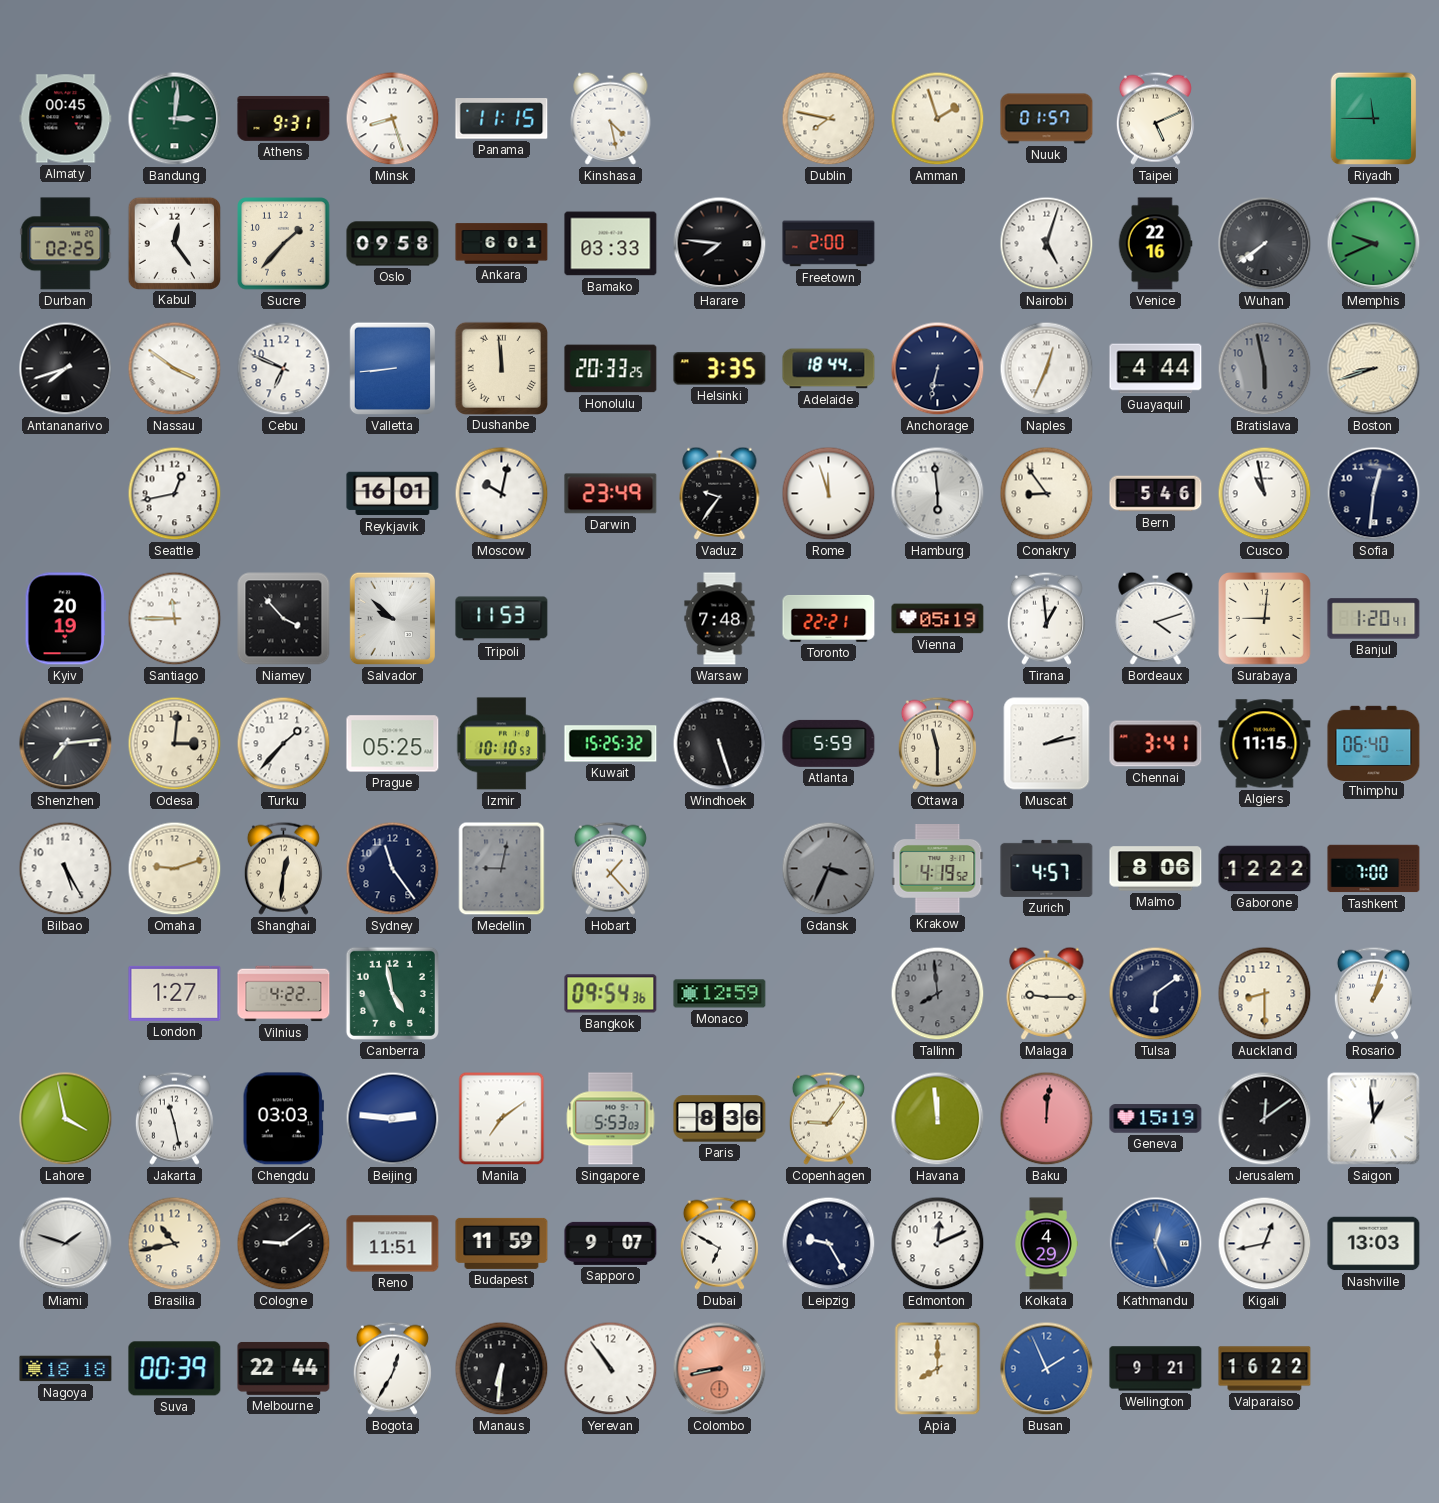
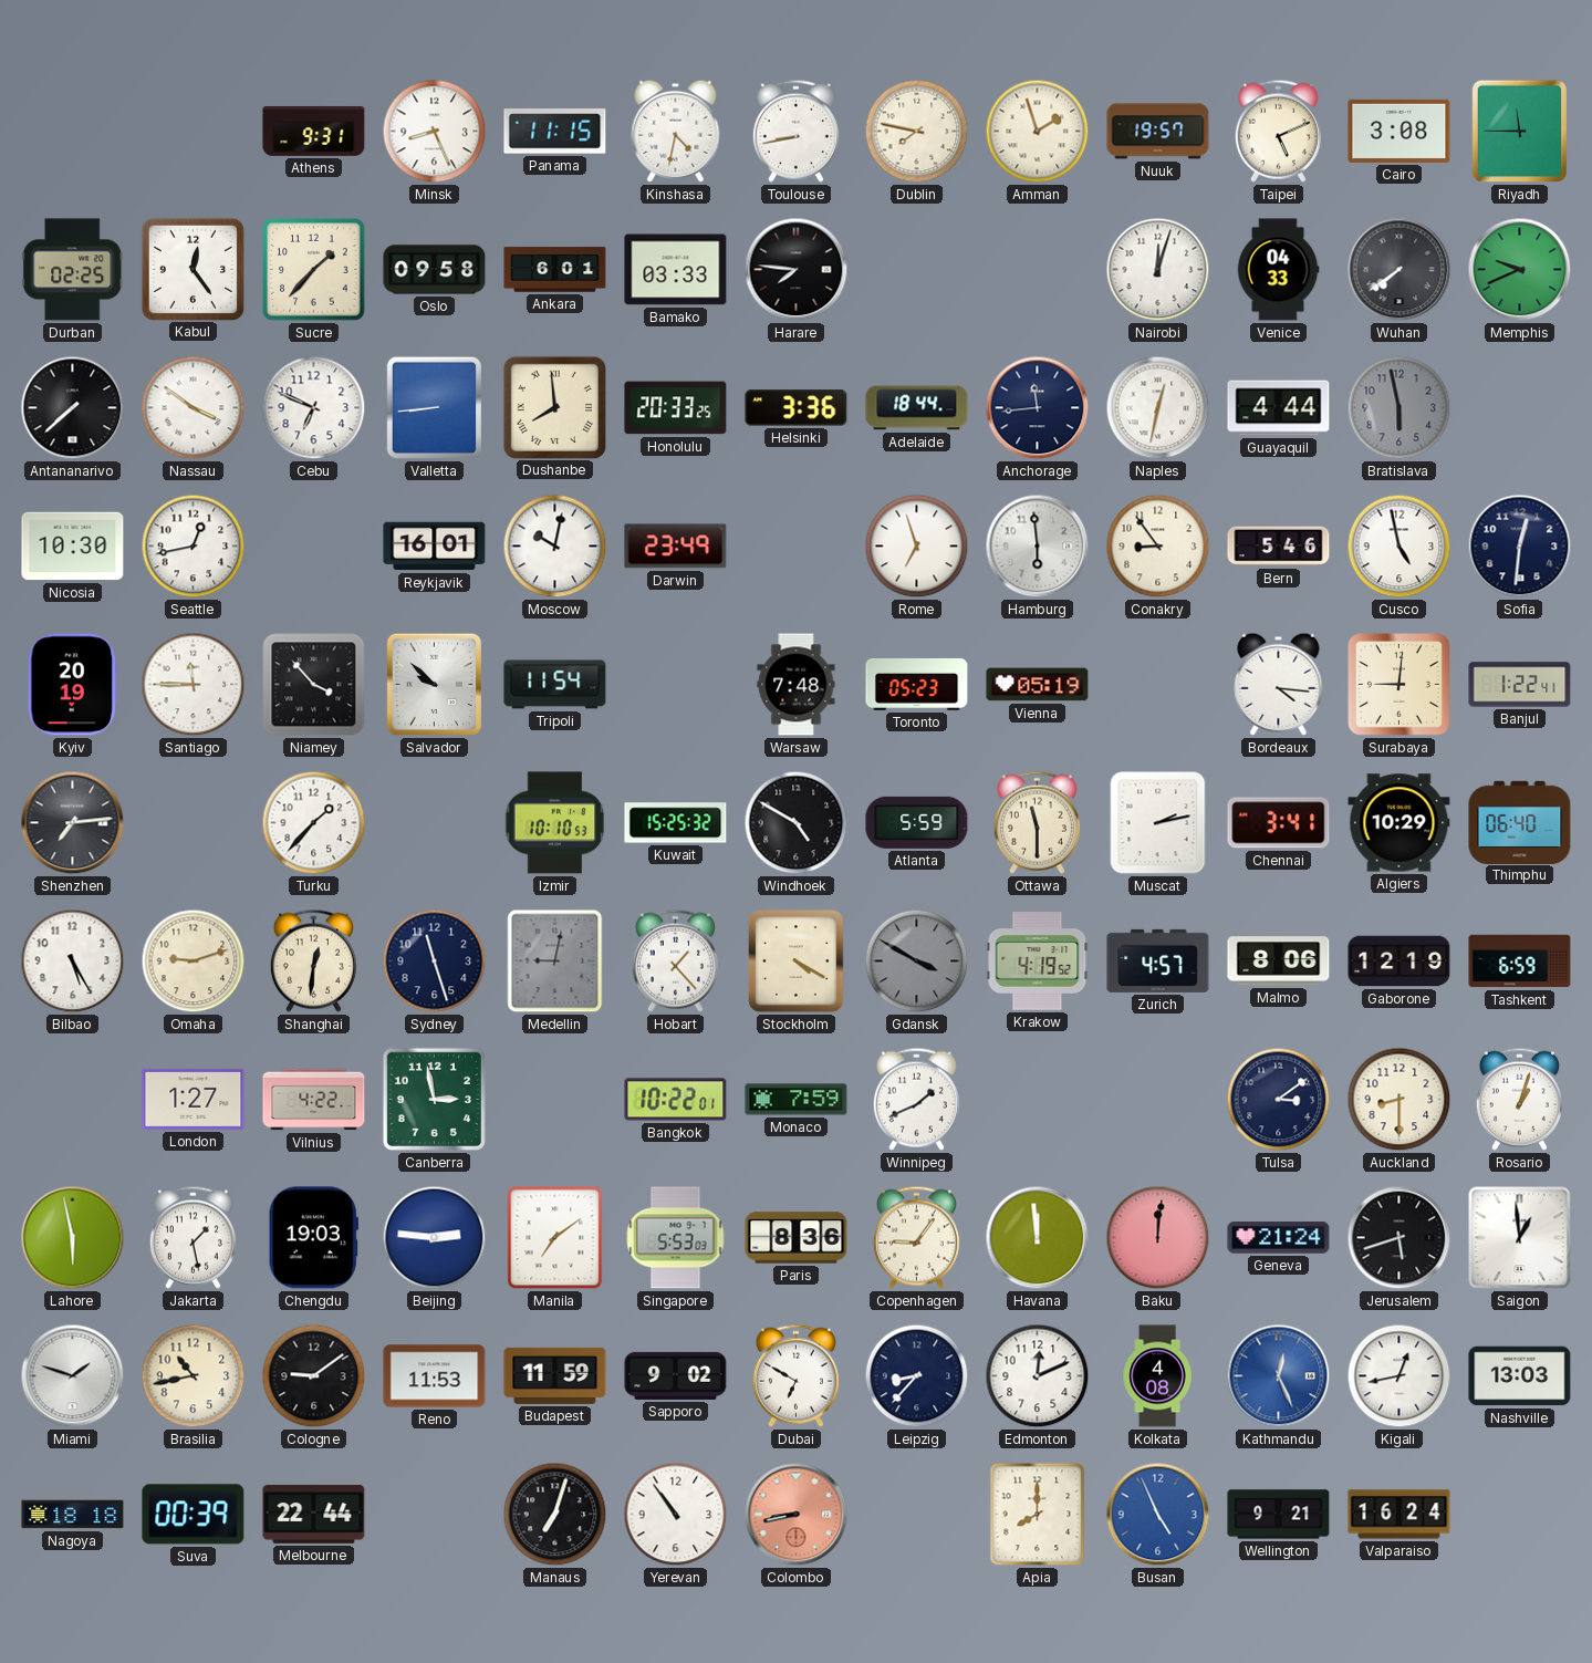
Almaty: 00:45 -> none
Bandung: 3:01 -> none
Minsk: 8:27 -> 8:26
Kinshasa: 4:28 -> 4:32
Toulouse: none -> 8:43
Nuuk: 01:57 -> 19:57
Cairo: none -> 3:08
Freetown: 2:00 -> none
Nairobi: 5:03 -> 12:03
Venice: 22:16 -> 04:33
Antananarivo: 7:42 -> 7:38
Dushanbe: 11:59 -> 7:59
Helsinki: 3:35 -> 3:36
Anchorage: 6:32 -> 11:44
Naples: 12:34 -> 12:32
Boston: 8:42 -> none
Nicosia: none -> 10:30
Vaduz: 9:36 -> none
Rome: 11:57 -> 6:57
Cusco: 10:58 -> 4:58
Tripoli: 11:53 -> 11:54
Toronto: 22:21 -> 05:23
Tirana: 12:59 -> none
Bordeaux: 4:12 -> 4:16
Banjul: 1:20 -> 1:22
Odesa: 3:01 -> none
Prague: 05:25 -> none
Windhoek: 5:27 -> 4:50
Algiers: 11:15 -> 10:29
Sydney: 11:24 -> 11:27
Stockholm: none -> 4:20
Gdansk: 3:34 -> 3:50
Gaborone: 12:22 -> 12:19
Tashkent: 7:00 -> 6:59
Canberra: 4:58 -> 2:58
Bangkok: 09:54 -> 10:22
Monaco: 12:59 -> 7:59
Winnipeg: none -> 1:41
Tallinn: 7:59 -> none
Malaga: 9:15 -> none
Tulsa: 6:09 -> 3:09
Lahore: 3:58 -> 5:58
Jakarta: 11:28 -> 1:28
Chengdu: 03:03 -> 19:03
Geneva: 15:19 -> 21:24
Jerusalem: 12:09 -> 5:42
Reno: 11:51 -> 11:53
Sapporo: 9:07 -> 9:02
Leipzig: 9:25 -> 8:37
Kolkata: 4:29 -> 4:08
Bogota: 12:35 -> none
Manaus: 6:31 -> 7:03
Busan: 1:56 -> 4:56
Valparaiso: 16:22 -> 16:24
